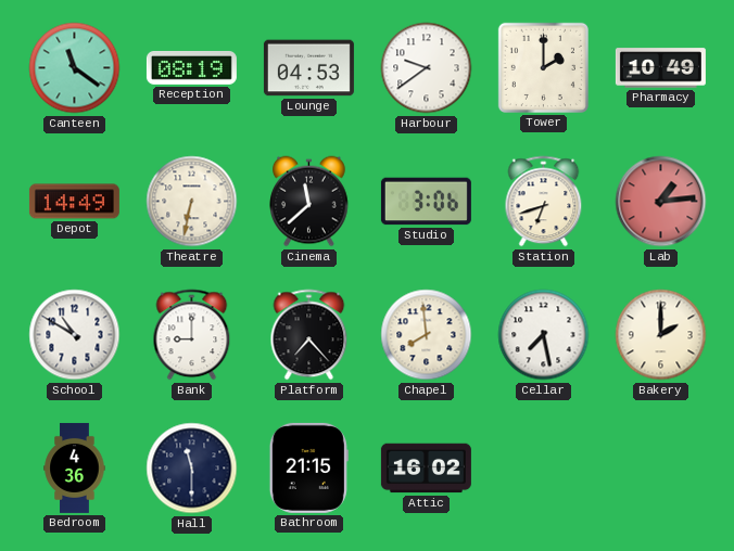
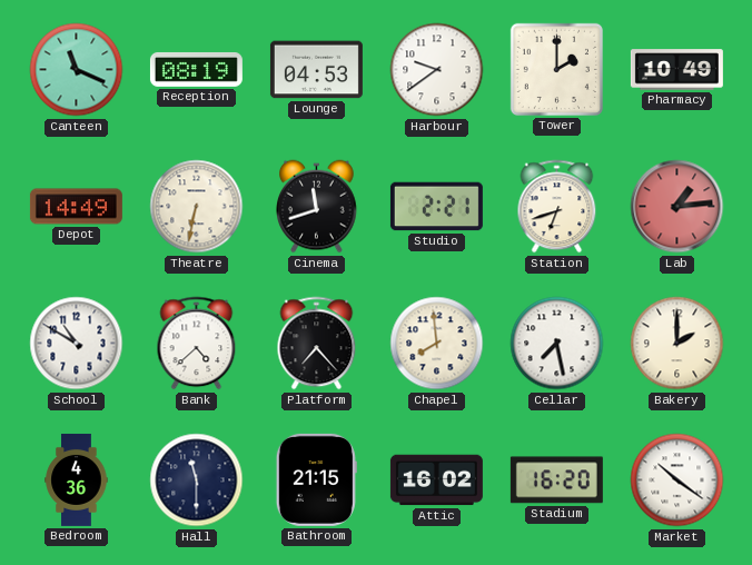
Canteen: 11:21 -> 11:19
Cinema: 11:38 -> 11:42
Studio: 3:06 -> 2:21
Bank: 9:00 -> 4:38
Stadium: none -> 16:20
Market: none -> 10:21
